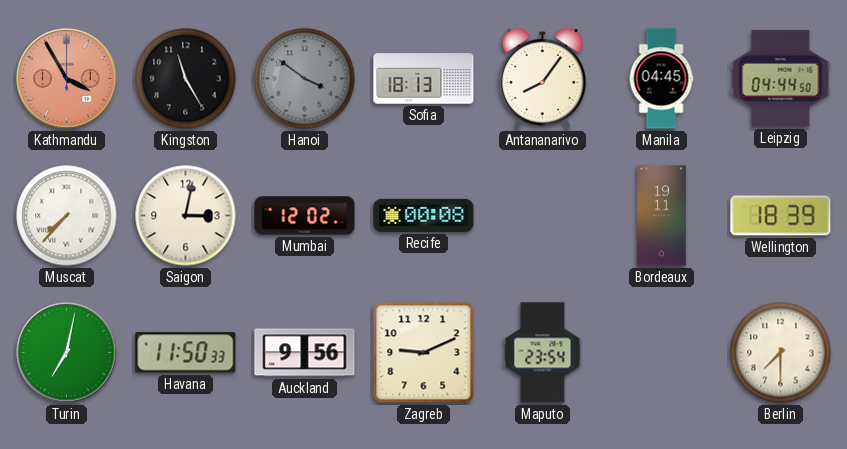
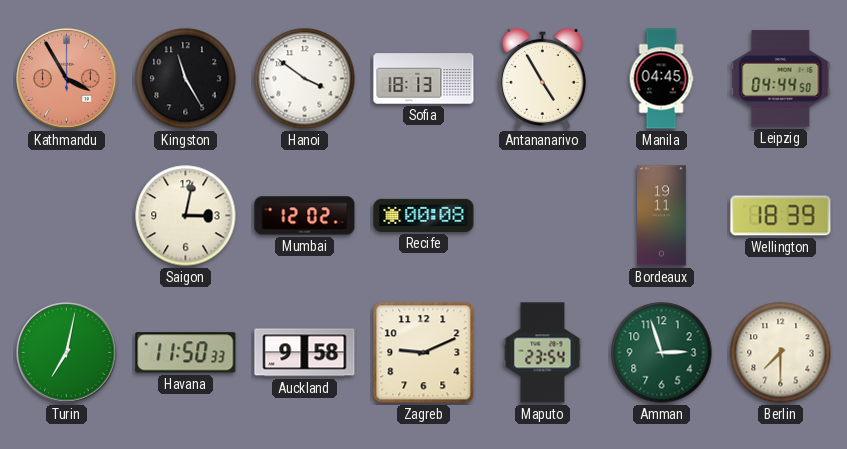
Hanoi dial: grey -> white
Antananarivo: 8:06 -> 4:55
Muscat: 7:37 -> none
Auckland: 9:56 -> 9:58
Amman: none -> 2:57
